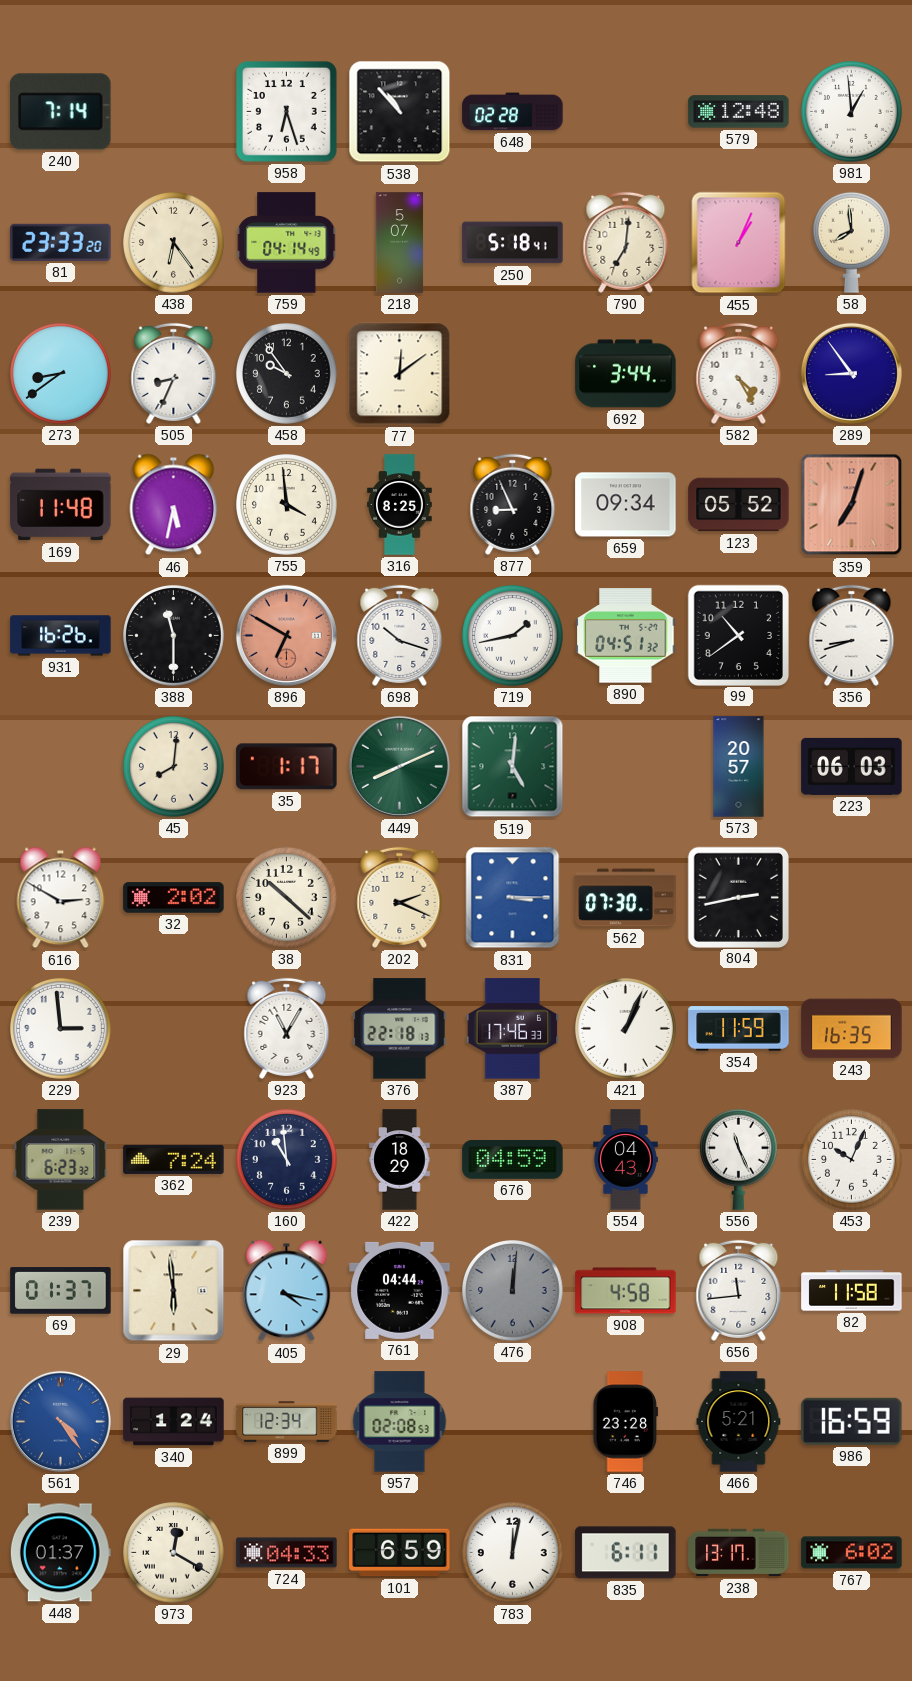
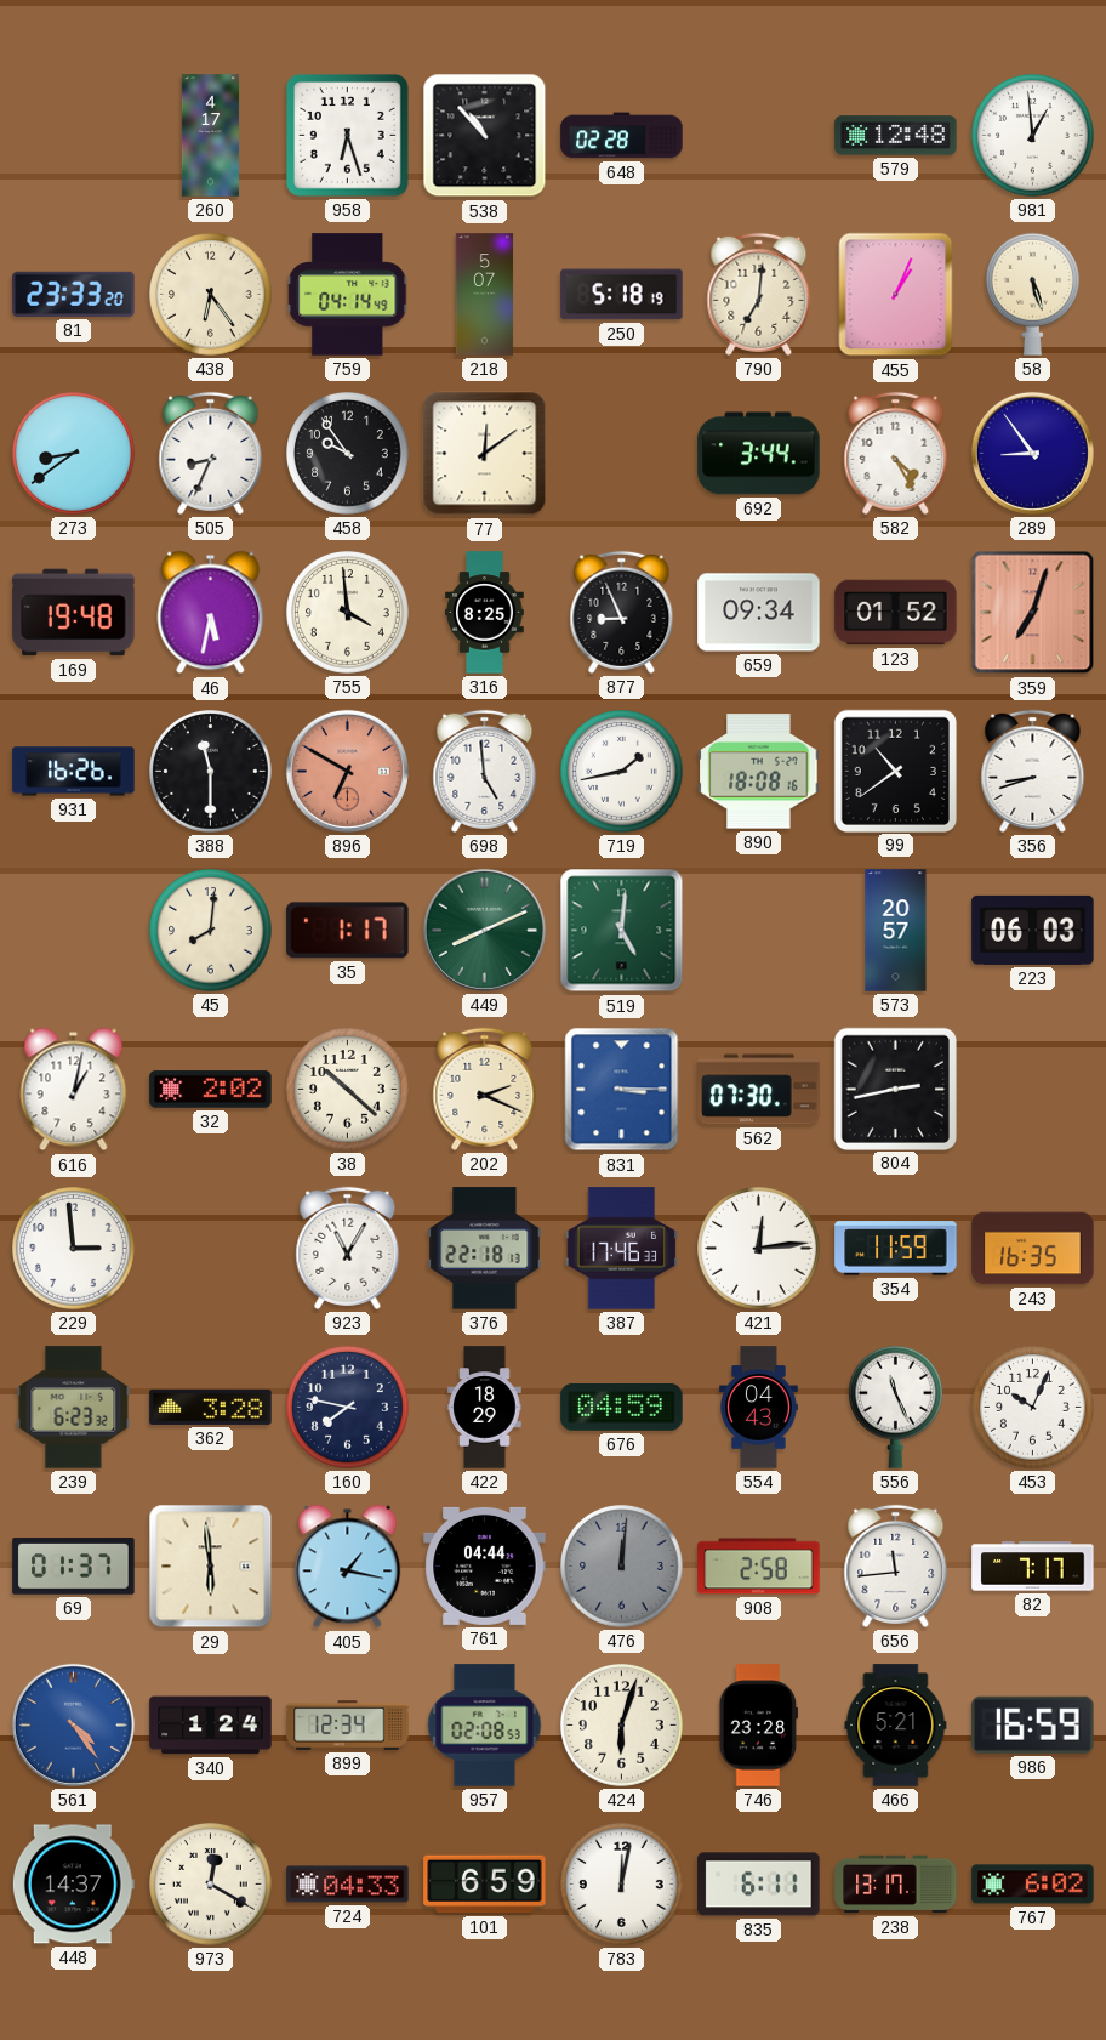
240: 7:14 -> none
260: none -> 4:17
250: 5:18:41 -> 5:18:19
58: 7:59 -> 5:27
169: 11:48 -> 19:48
123: 05:52 -> 01:52
698: 10:18 -> 4:59
890: 04:51 -> 18:08
616: 2:50 -> 1:02
421: 1:04 -> 12:14
362: 7:24 -> 3:28
160: 10:59 -> 7:47
405: 4:17 -> 1:17
908: 4:58 -> 2:58
82: 11:58 -> 7:17
424: none -> 6:03
448: 01:37 -> 14:37
